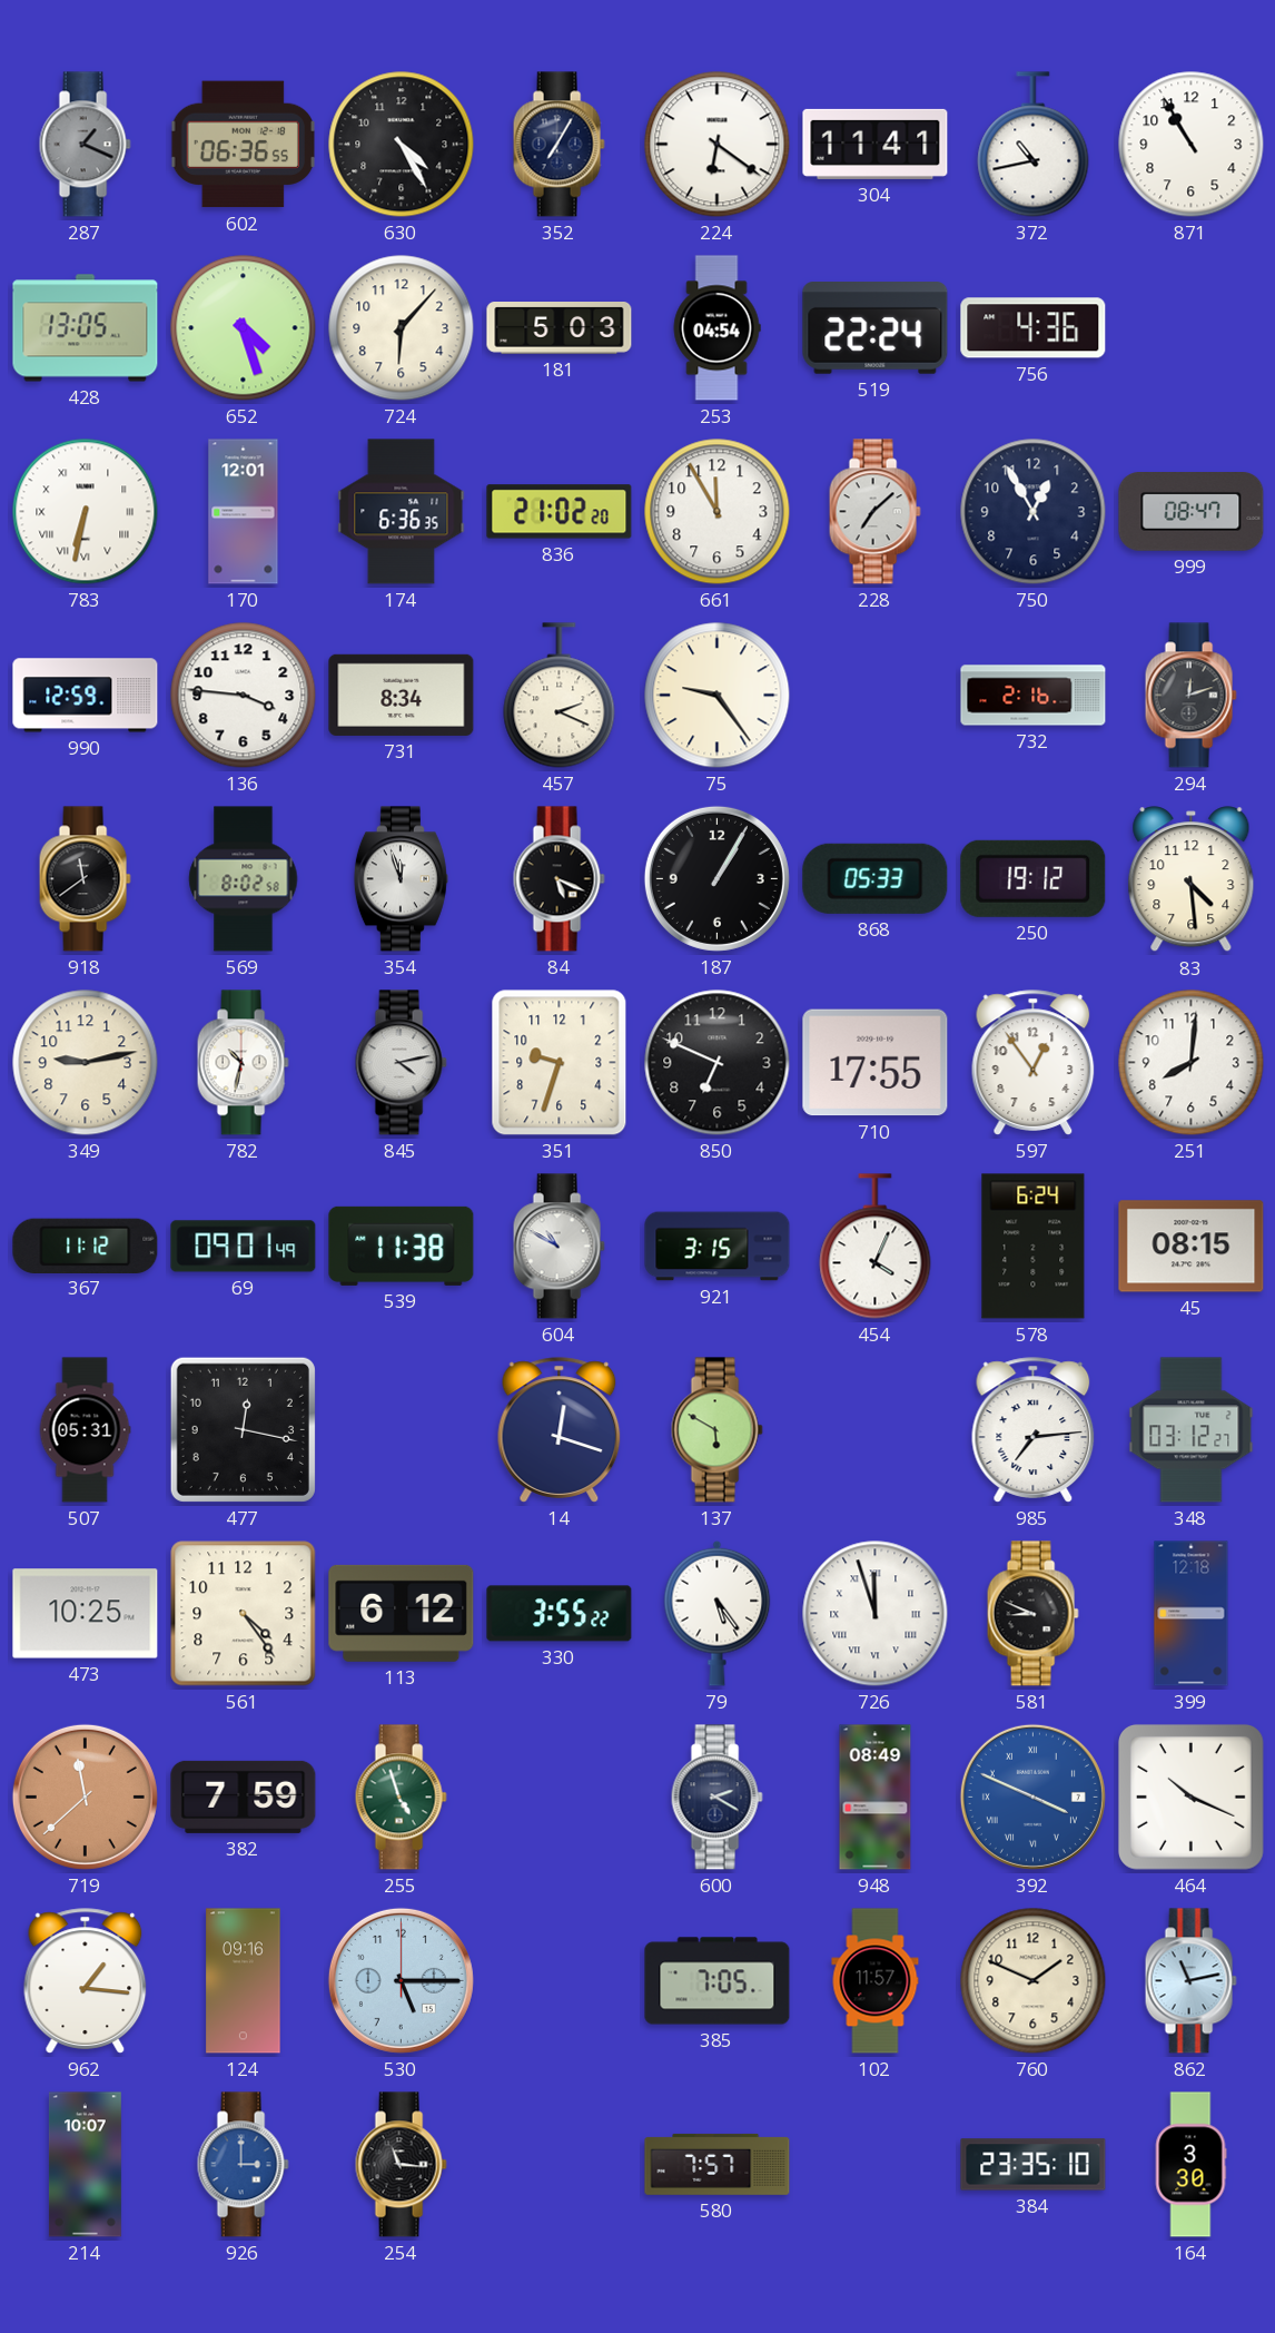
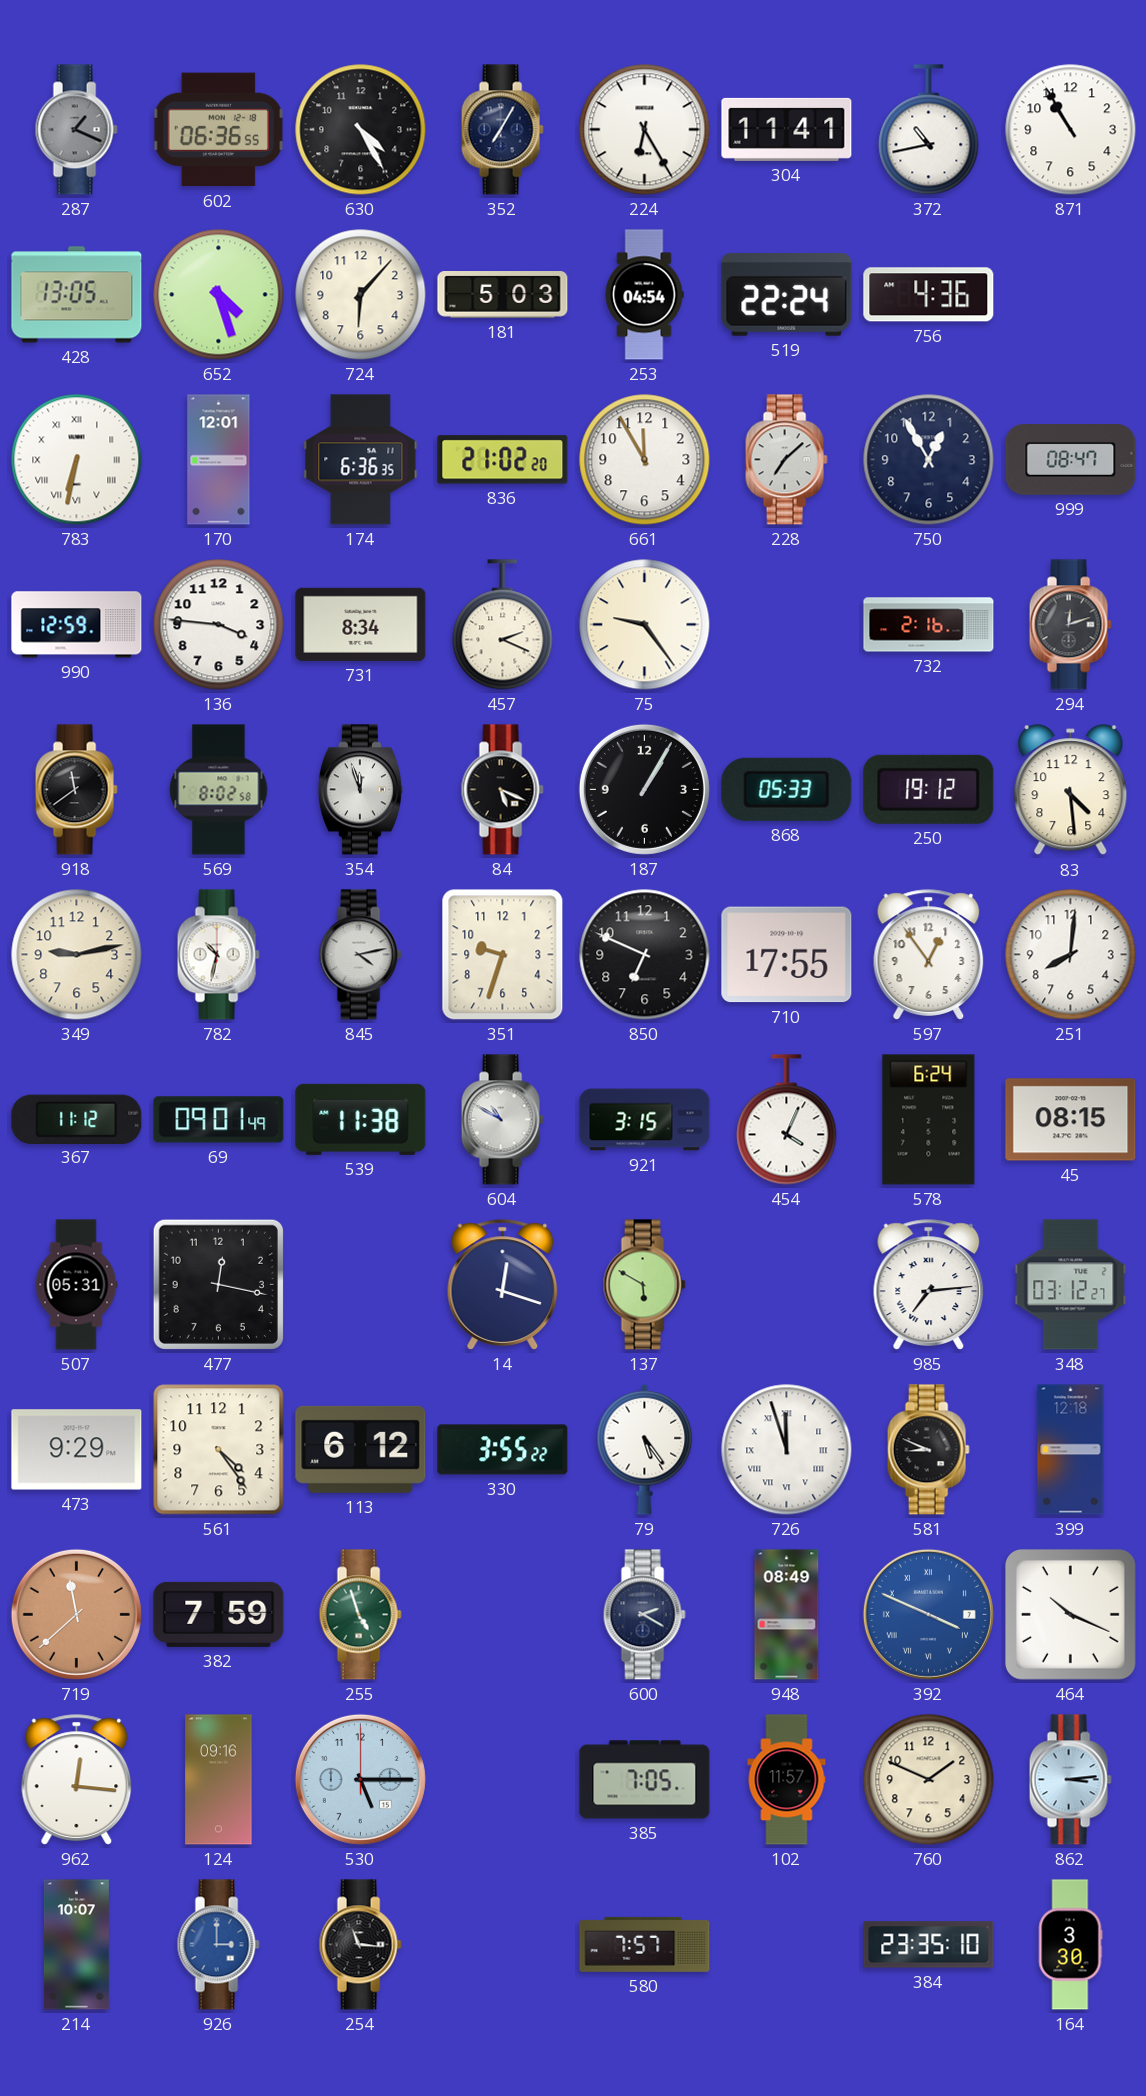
224: 6:21 -> 6:25
473: 10:25 -> 9:29
962: 1:16 -> 12:16
862: 11:13 -> 3:14
